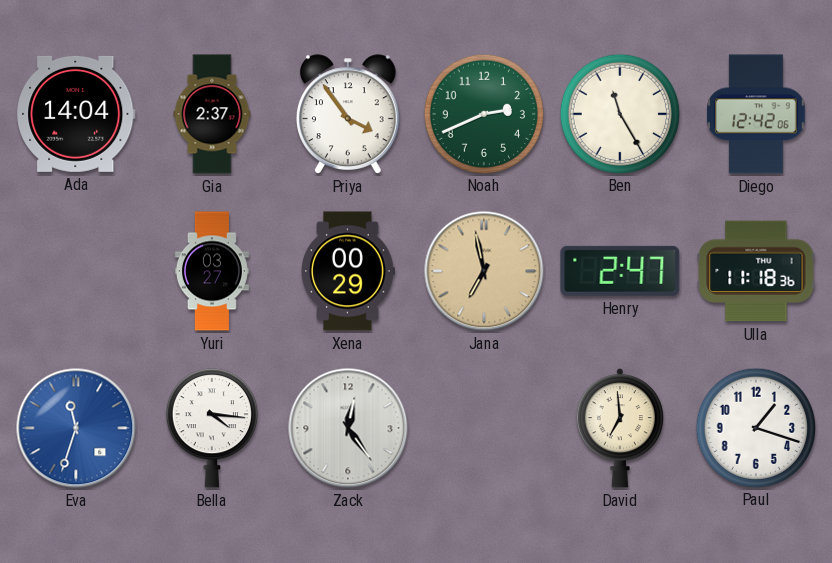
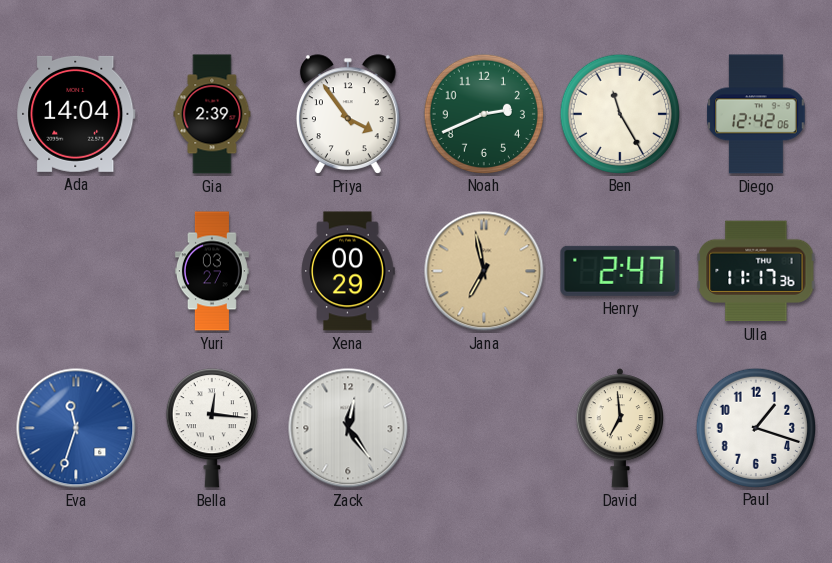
Gia: 2:37 -> 2:39
Ulla: 11:18 -> 11:17
Bella: 4:16 -> 12:16
